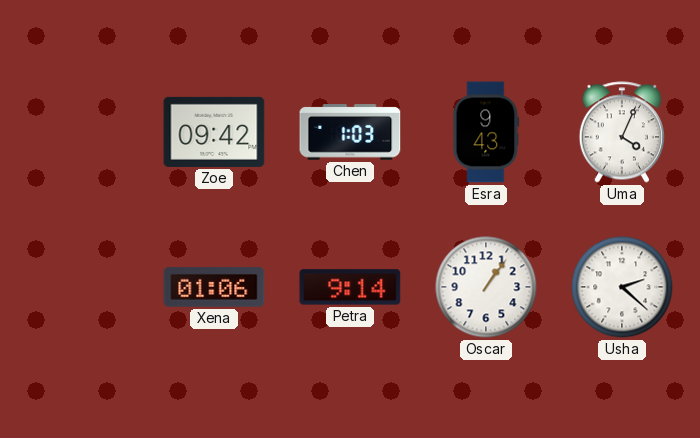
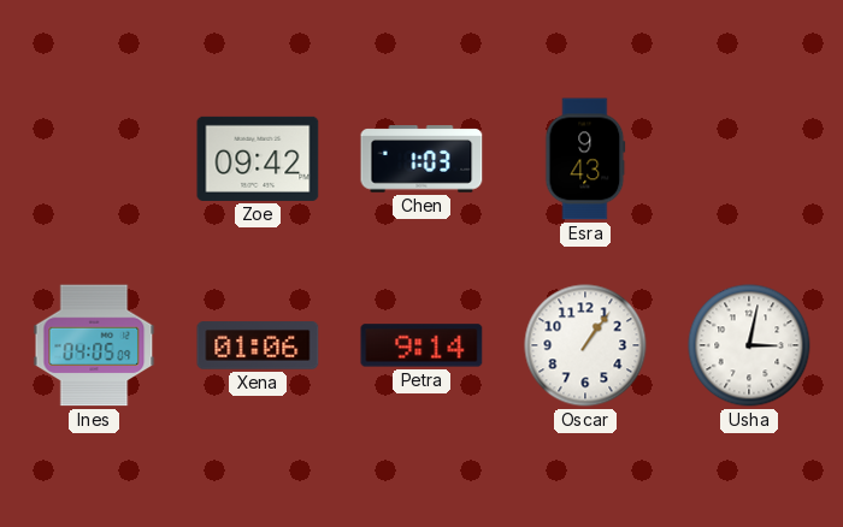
Uma: 4:04 -> none
Ines: none -> 04:05
Usha: 2:22 -> 3:02
